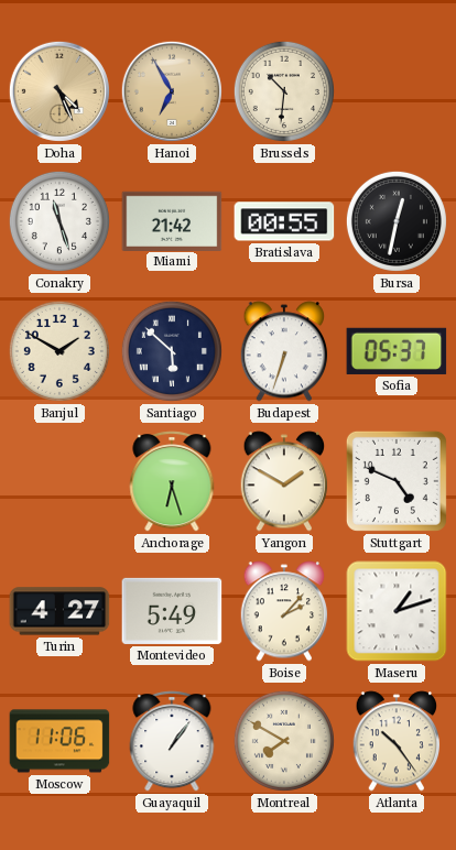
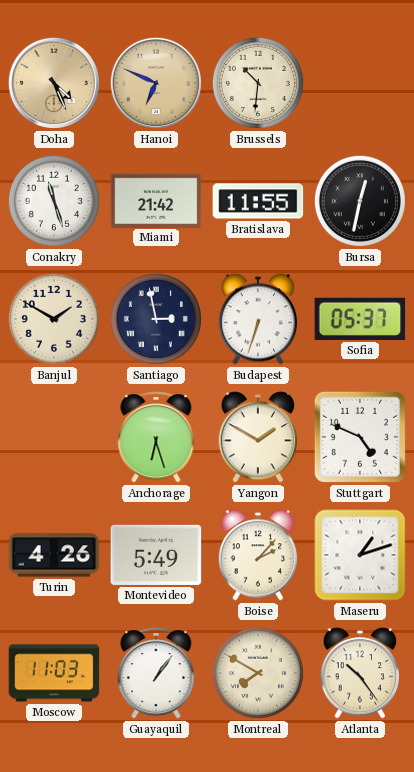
Hanoi: 6:55 -> 6:49
Bratislava: 00:55 -> 11:55
Santiago: 5:52 -> 2:58
Turin: 4:27 -> 4:26
Moscow: 11:06 -> 11:03
